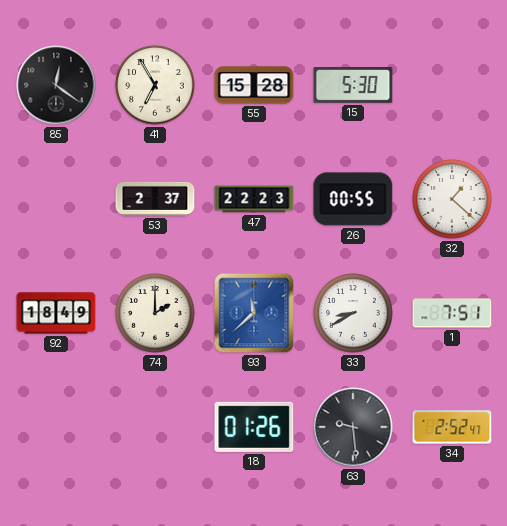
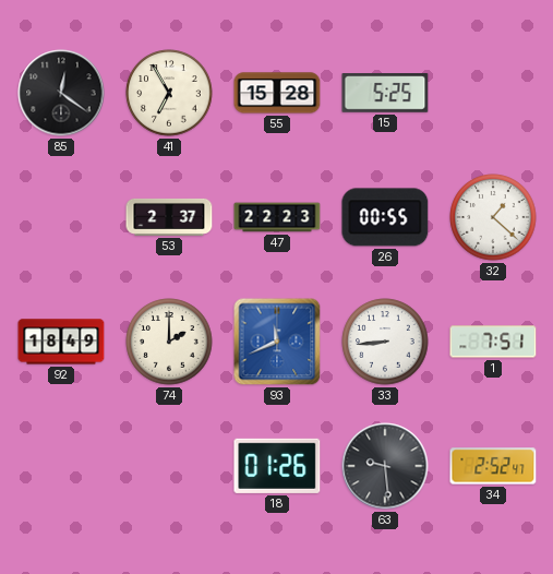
15: 5:30 -> 5:25
93: 11:38 -> 11:41
33: 8:40 -> 8:44
